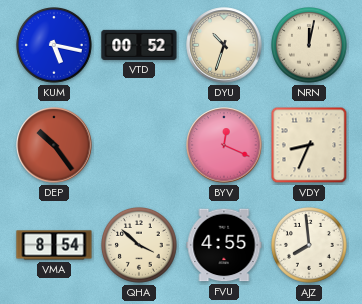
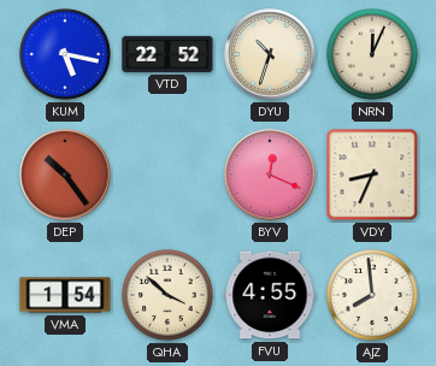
VTD: 00:52 -> 22:52
NRN: 12:02 -> 12:04
VMA: 8:54 -> 1:54
